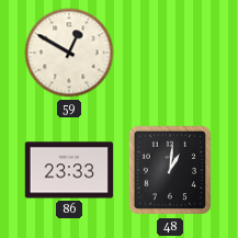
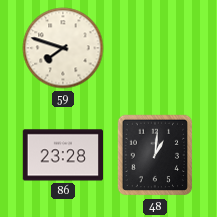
59: 12:50 -> 7:48
86: 23:33 -> 23:28
